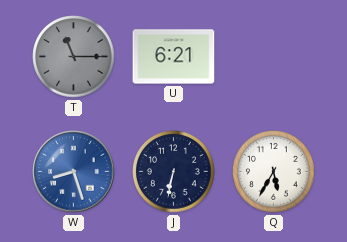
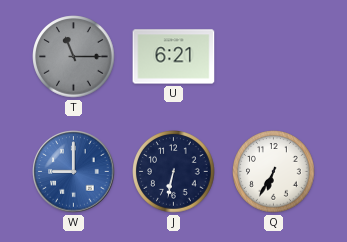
W: 8:27 -> 9:00
Q: 5:35 -> 6:35
